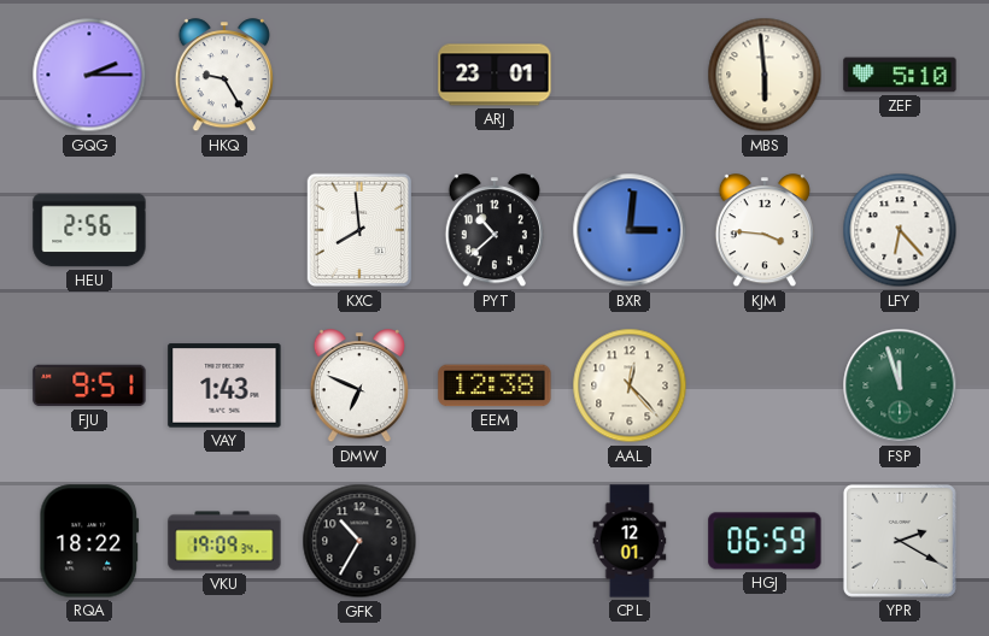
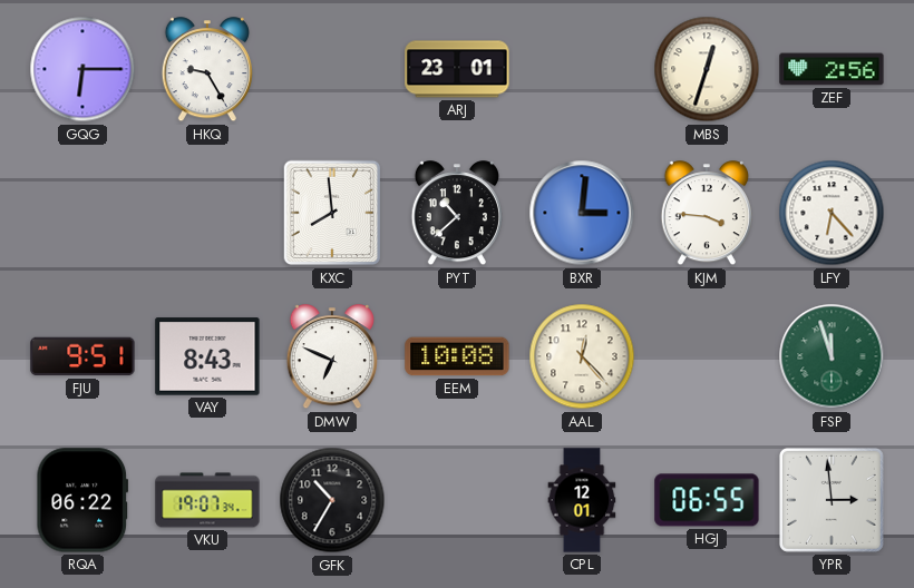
GQG: 2:15 -> 6:15
MBS: 5:59 -> 12:33
ZEF: 5:10 -> 2:56
HEU: 2:56 -> none
VAY: 1:43 -> 8:43
EEM: 12:38 -> 10:08
RQA: 18:22 -> 06:22
VKU: 19:09 -> 19:07
HGJ: 06:59 -> 06:55
YPR: 2:20 -> 2:59
